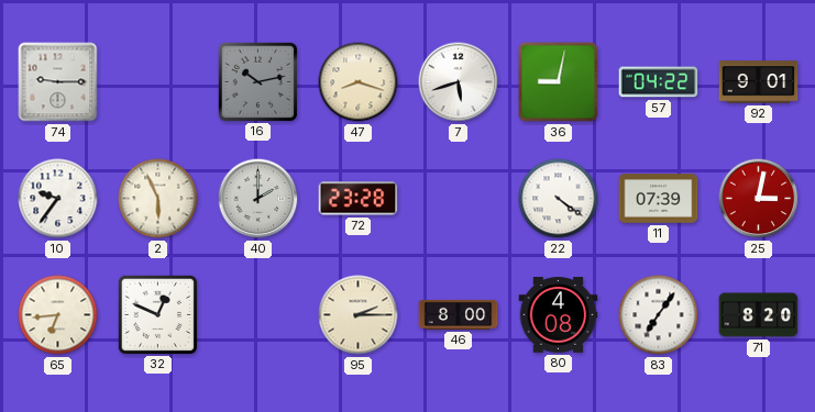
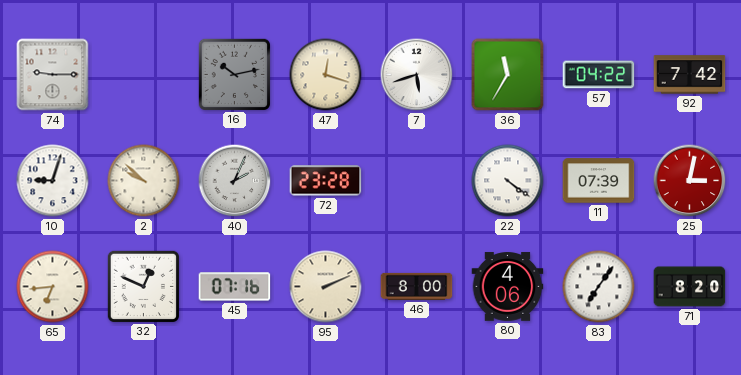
47: 8:18 -> 12:18
36: 9:02 -> 11:35
92: 9:01 -> 7:42
10: 9:36 -> 9:03
2: 5:56 -> 9:52
40: 2:00 -> 2:04
45: none -> 07:16
95: 2:15 -> 2:11
80: 4:08 -> 4:06
